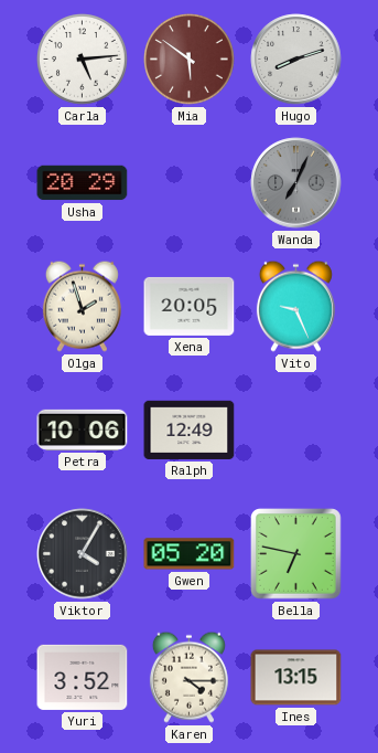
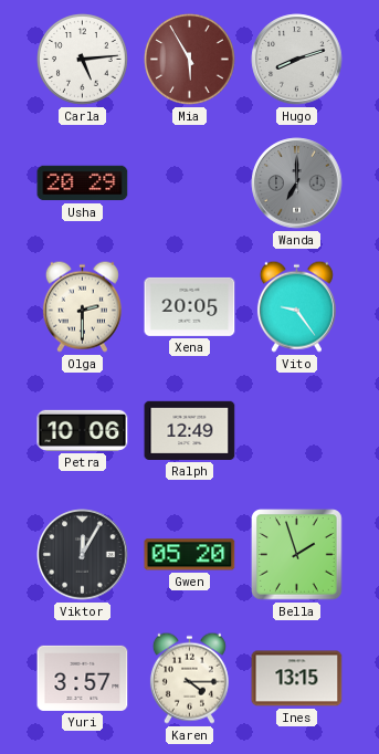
Mia: 5:51 -> 5:55
Wanda: 7:04 -> 7:00
Olga: 1:57 -> 2:30
Vito: 9:26 -> 9:24
Viktor: 4:05 -> 12:05
Bella: 6:47 -> 1:57
Yuri: 3:52 -> 3:57
